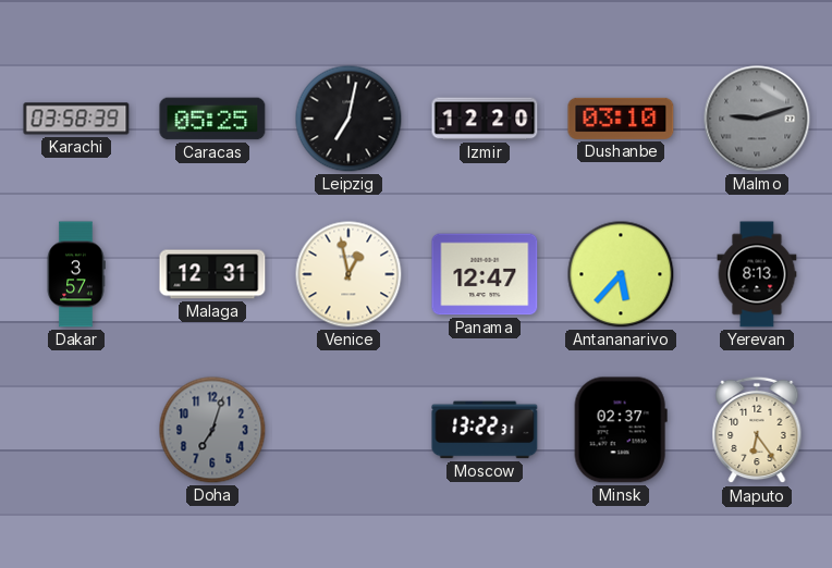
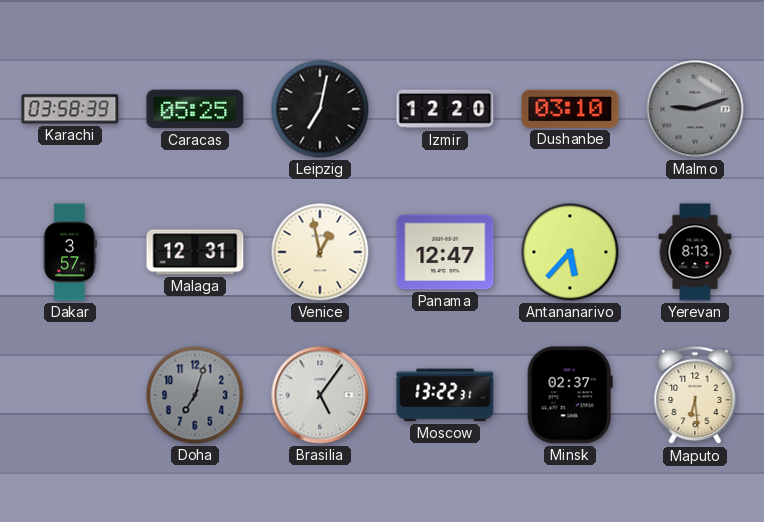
Brasilia: none -> 5:06
Maputo: 6:24 -> 6:29
